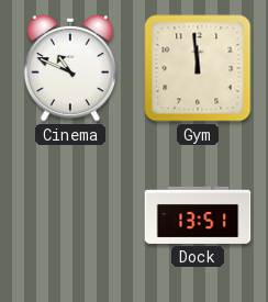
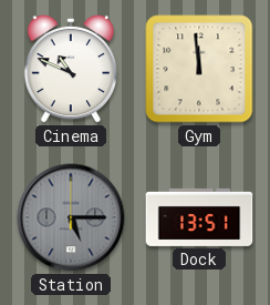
Station: none -> 5:15
